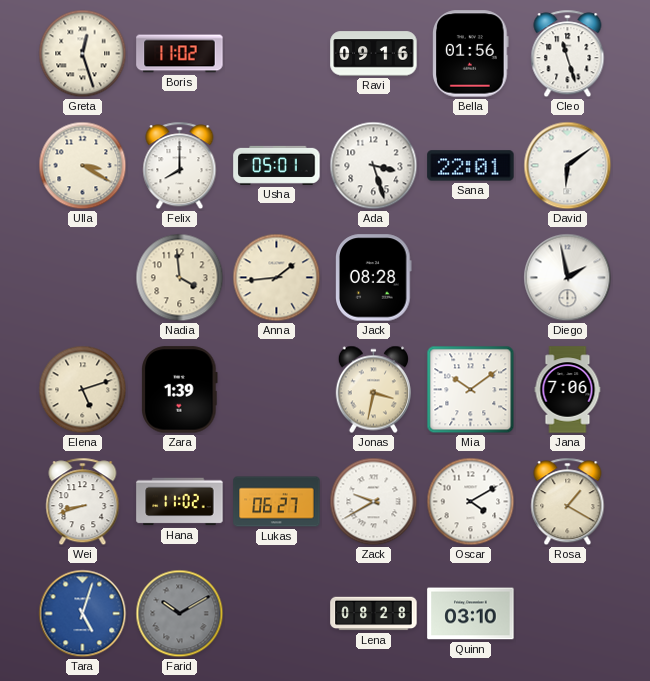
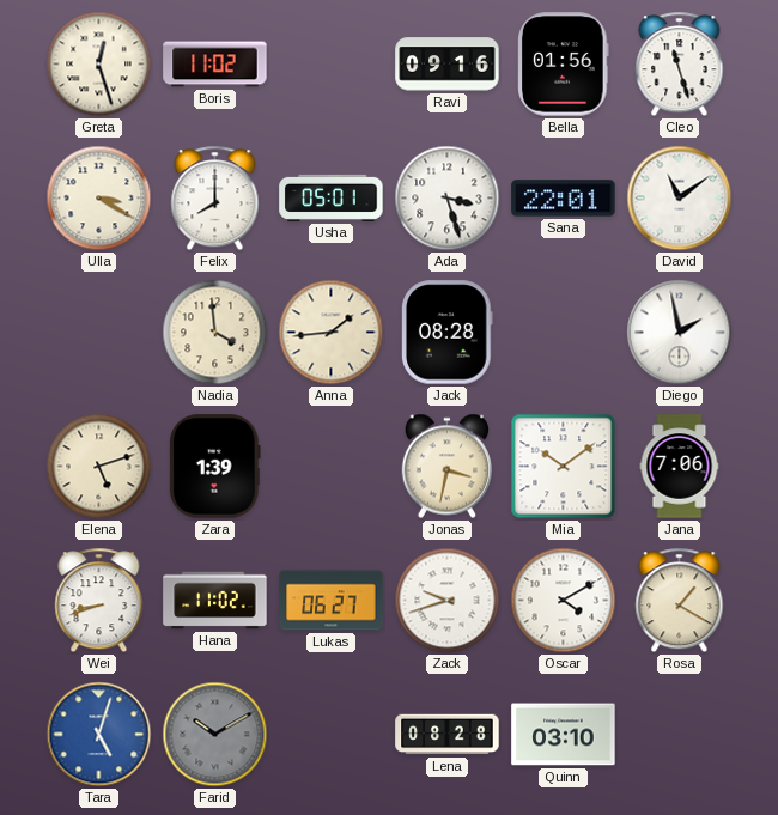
David: 6:09 -> 11:09
Zack: 9:40 -> 9:42
